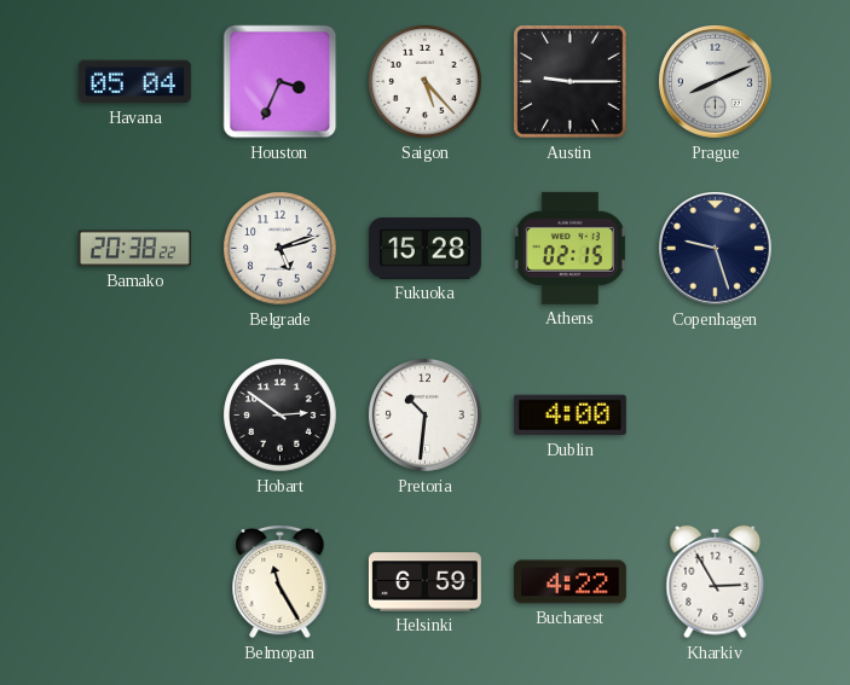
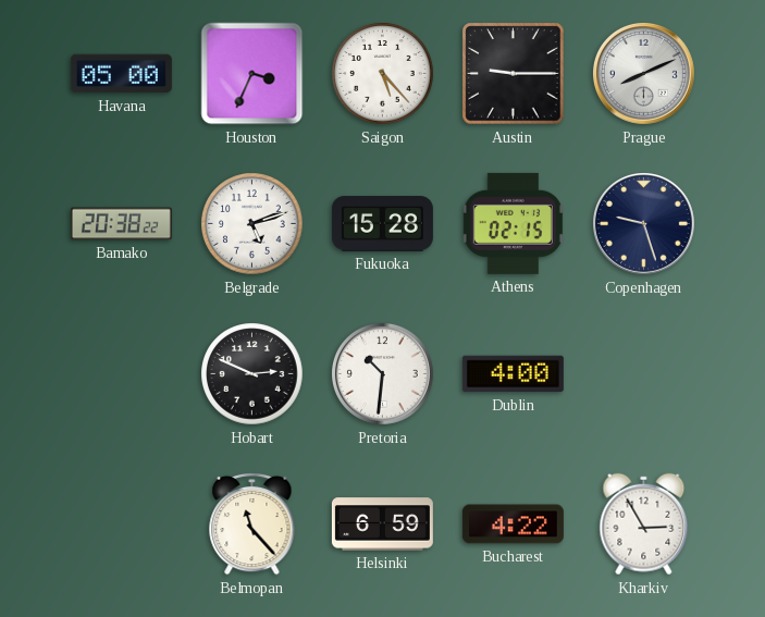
Havana: 05:04 -> 05:00
Hobart: 2:51 -> 2:49
Belmopan: 11:25 -> 11:23
